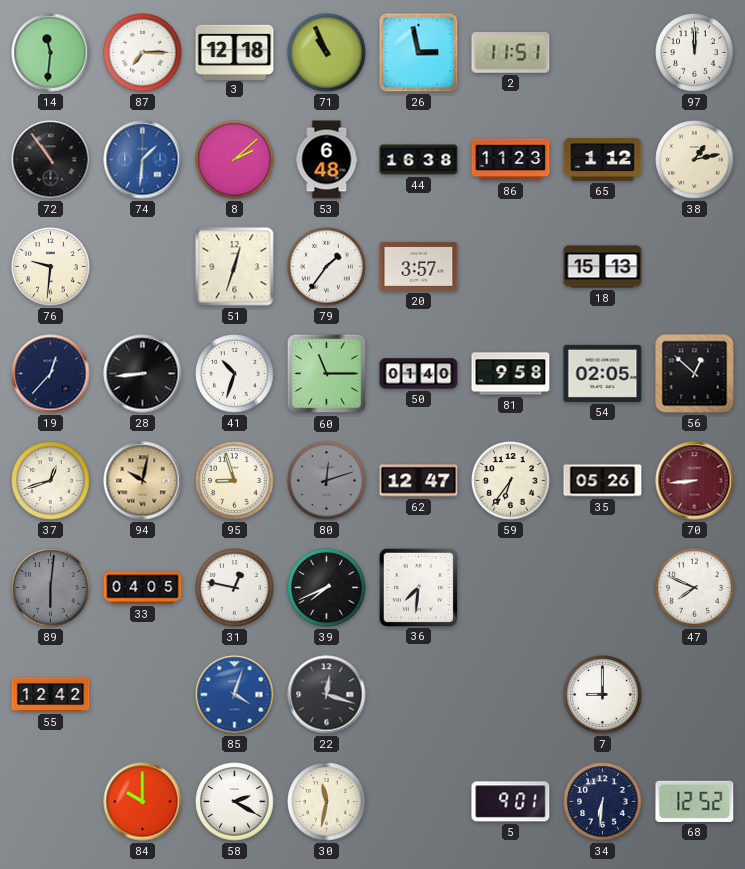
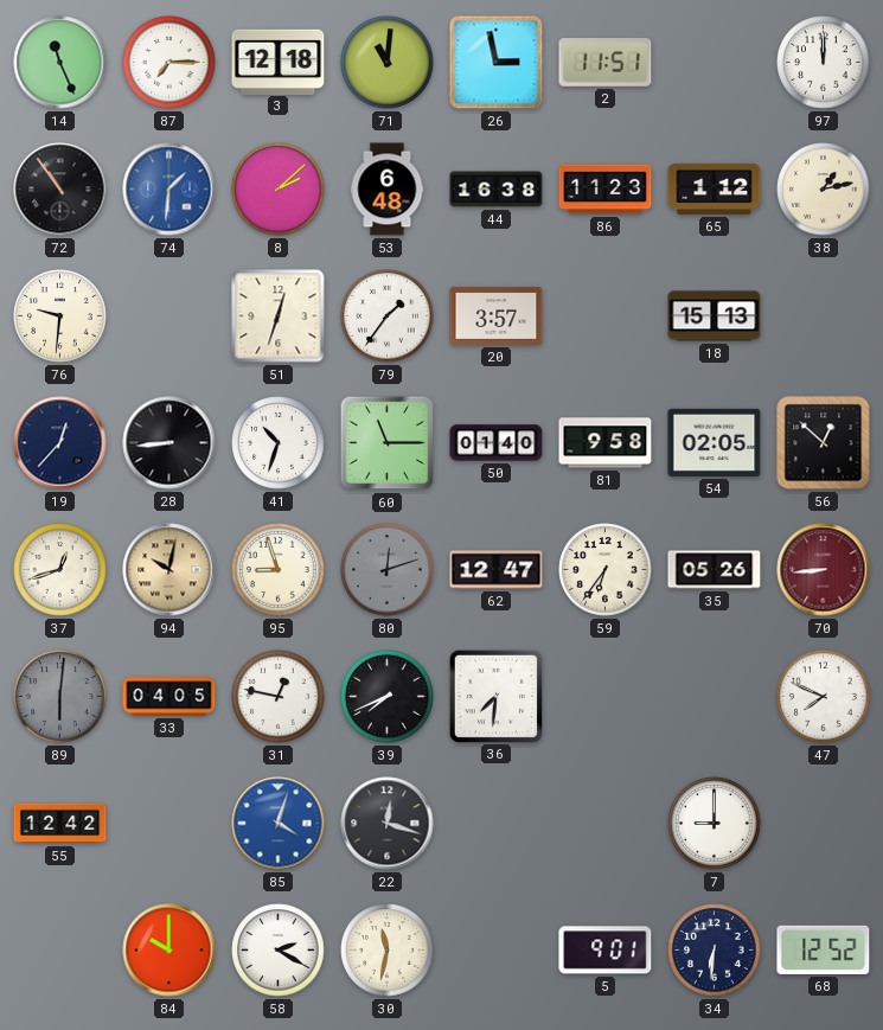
14: 11:31 -> 11:26
71: 10:56 -> 11:01
